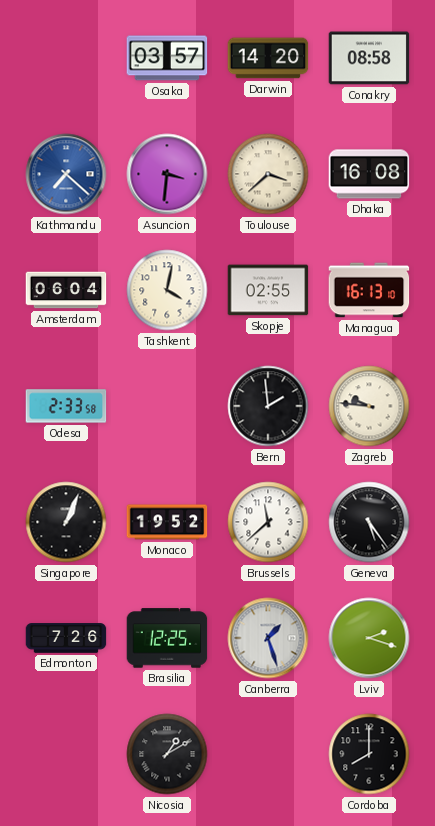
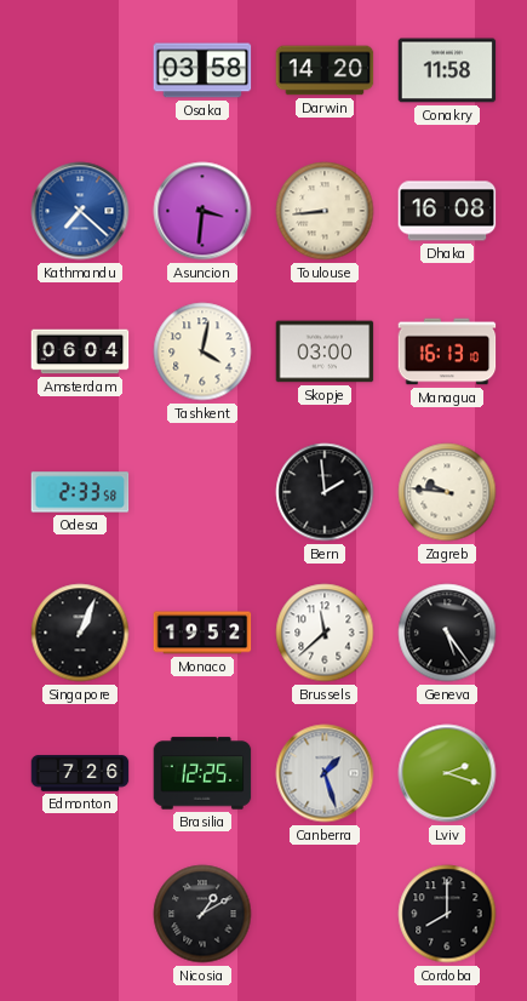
Osaka: 03:57 -> 03:58
Conakry: 08:58 -> 11:58
Toulouse: 3:38 -> 8:44
Skopje: 02:55 -> 03:00
